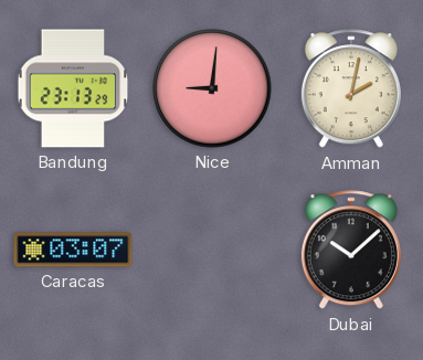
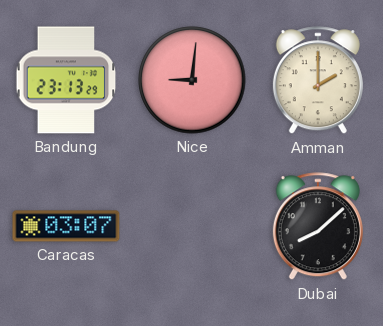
Amman: 2:02 -> 2:00
Dubai: 10:08 -> 8:08
